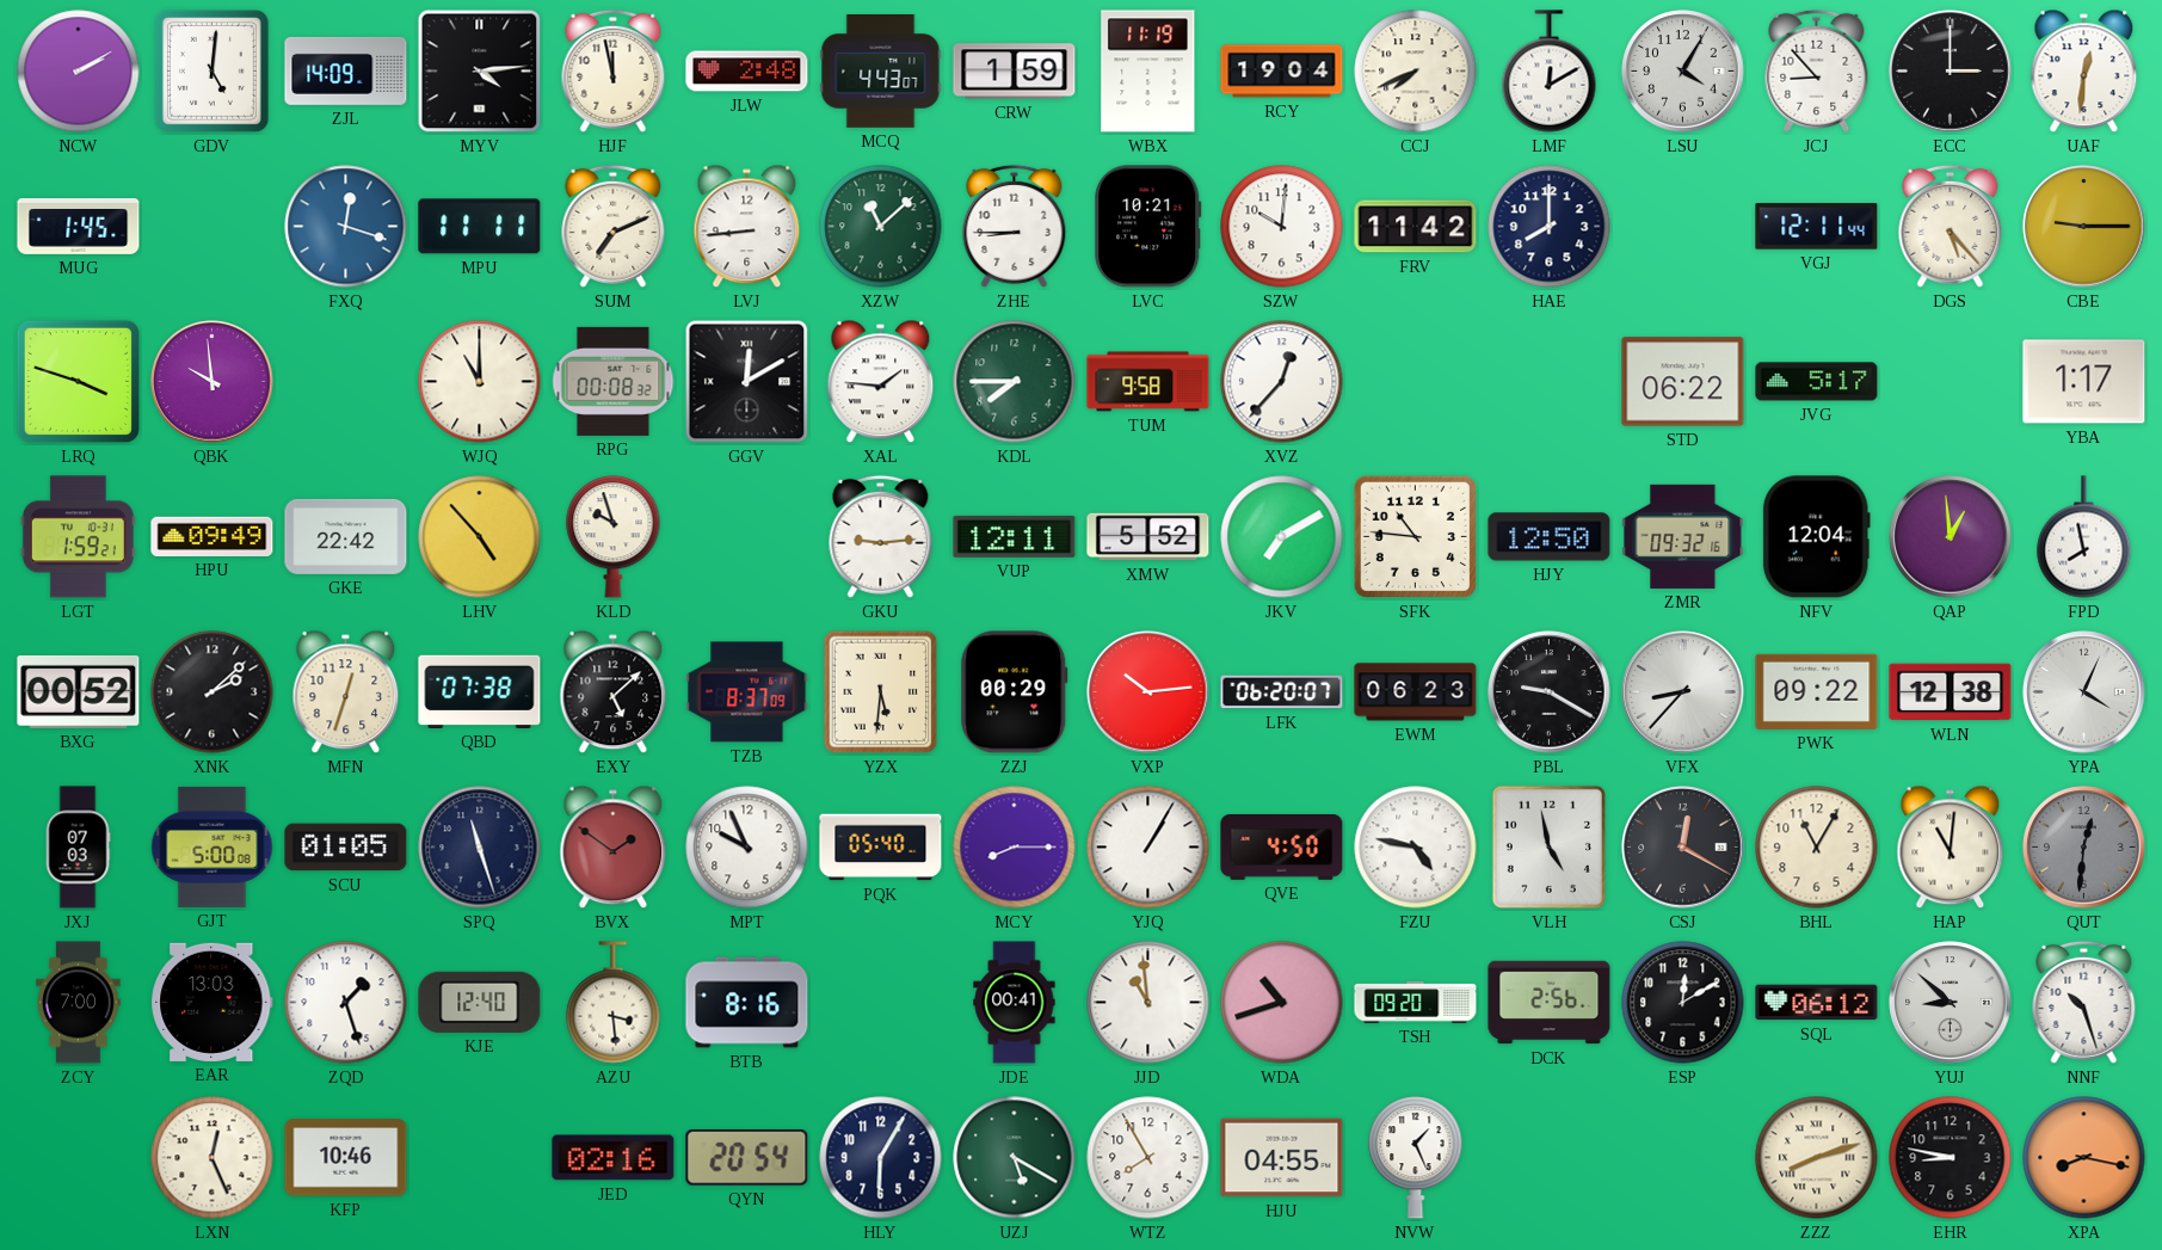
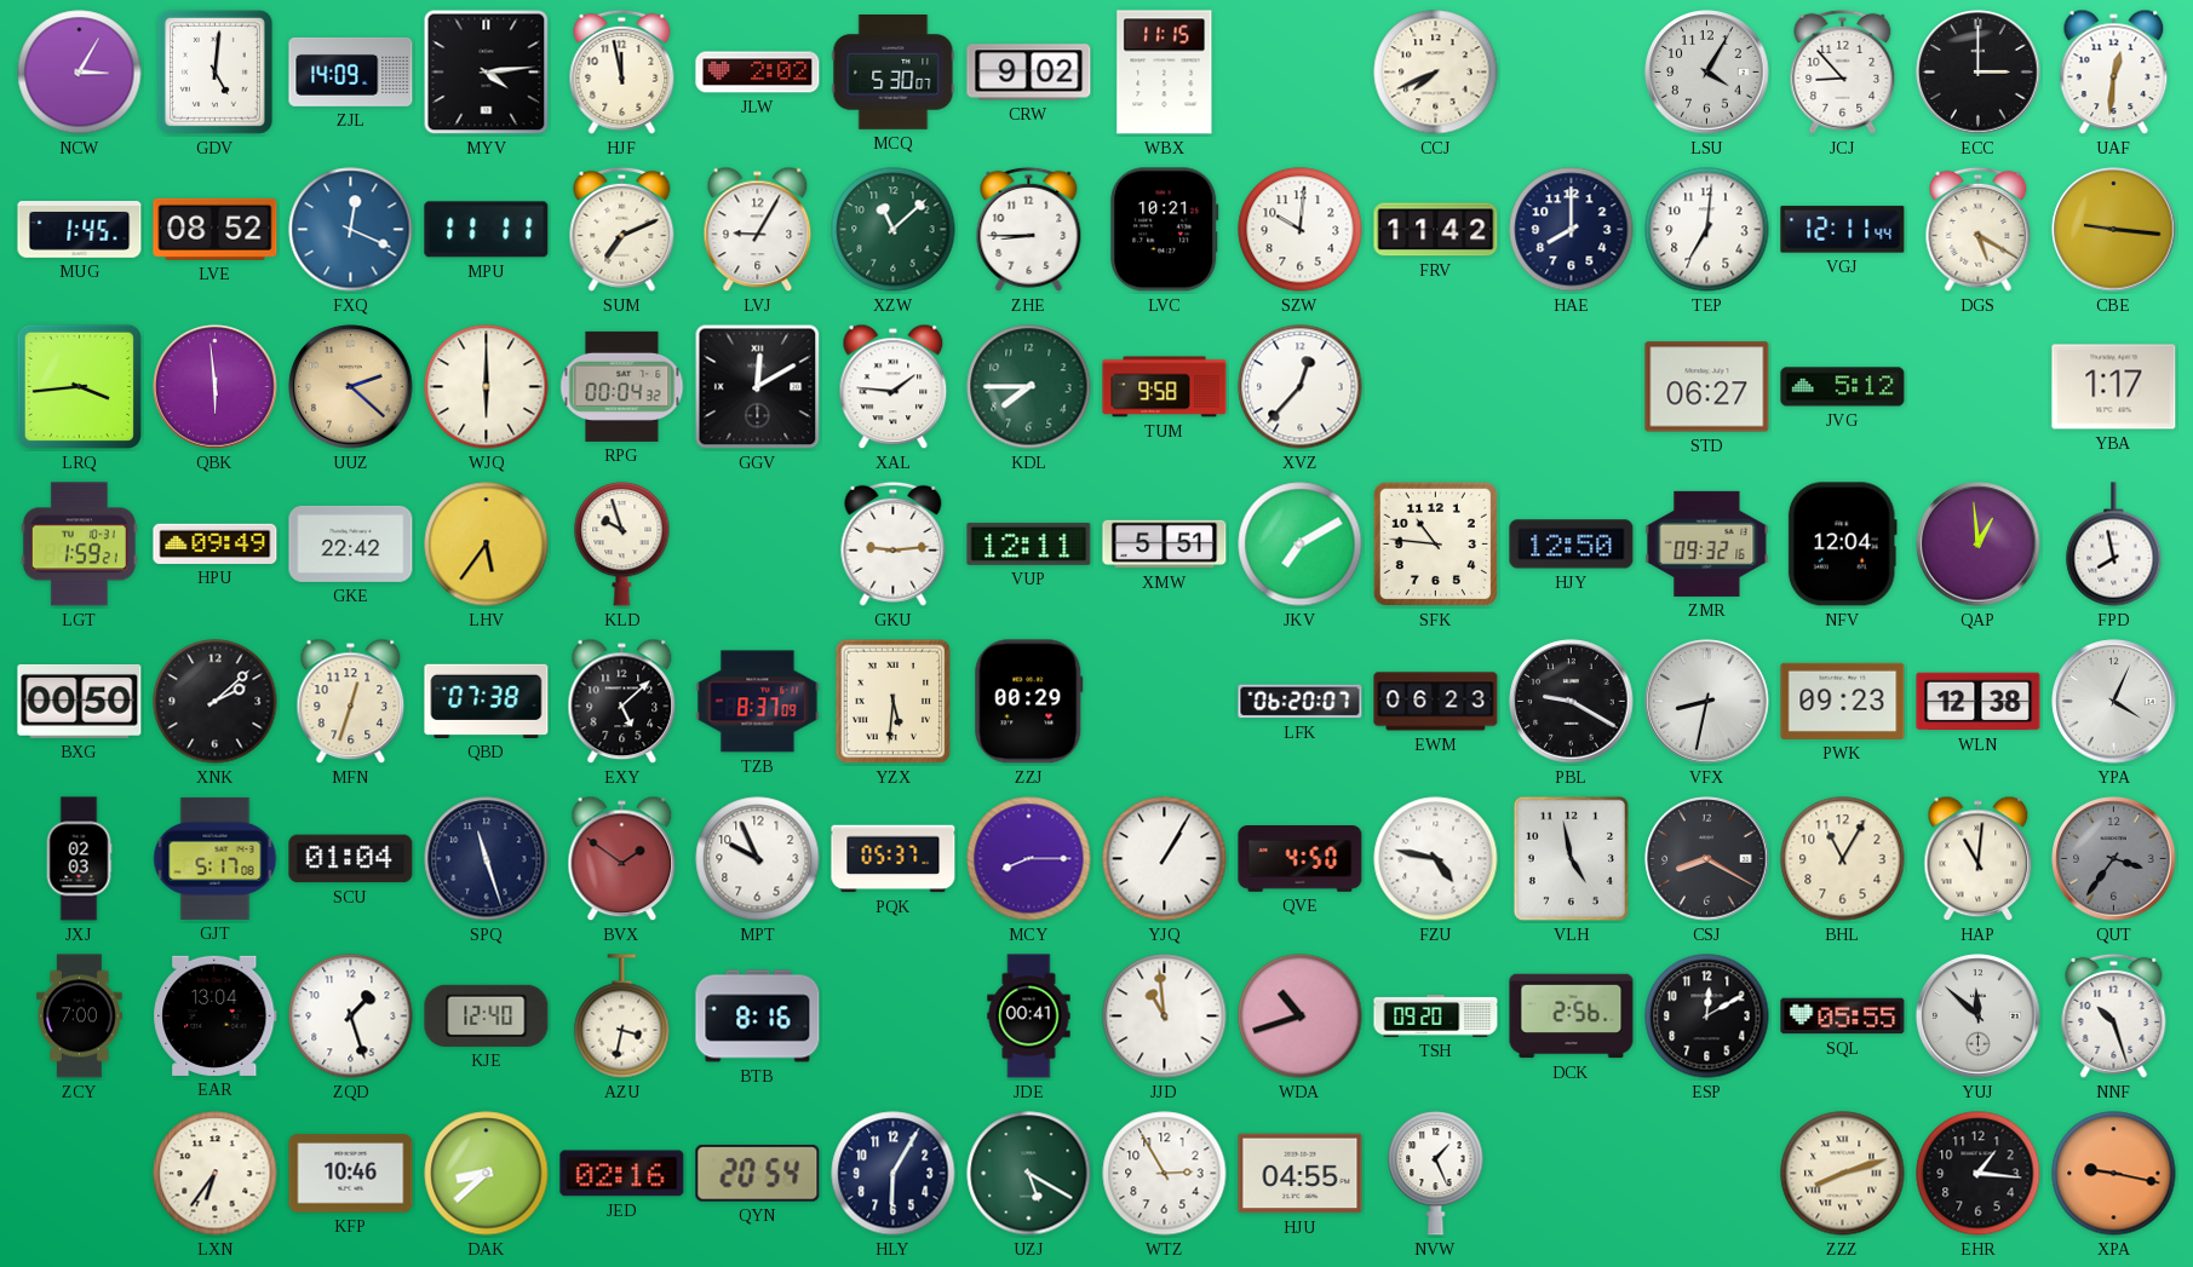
NCW: 2:10 -> 3:05
JLW: 2:48 -> 2:02
MCQ: 4:43 -> 5:30
CRW: 1:59 -> 9:02
WBX: 11:19 -> 11:15
RCY: 19:04 -> none
LMF: 12:10 -> none
LVE: none -> 08:52
FXQ: 12:18 -> 12:19
LVJ: 8:44 -> 9:05
TEP: none -> 7:01
DGS: 5:23 -> 5:20
CBE: 9:15 -> 9:16
LRQ: 3:48 -> 3:44
QBK: 9:59 -> 5:59
UUZ: none -> 2:22
WJQ: 11:00 -> 6:00
RPG: 00:08 -> 00:04
STD: 06:22 -> 06:27
JVG: 5:17 -> 5:12
LHV: 4:53 -> 5:36
XMW: 5:52 -> 5:51
BXG: 00:52 -> 00:50
VXP: 10:14 -> none
VFX: 8:37 -> 8:32
PWK: 09:22 -> 09:23
JXJ: 07:03 -> 02:03
GJT: 5:00 -> 5:17
SCU: 01:05 -> 01:04
PQK: 05:40 -> 05:37
CSJ: 12:20 -> 8:20
QUT: 12:31 -> 3:36
EAR: 13:03 -> 13:04
AZU: 3:29 -> 3:32
SQL: 06:12 -> 05:55
YUJ: 8:52 -> 11:52
LXN: 12:26 -> 6:36
DAK: none -> 8:38
WTZ: 7:55 -> 2:55
EHR: 8:47 -> 1:16
XPA: 8:17 -> 9:17
